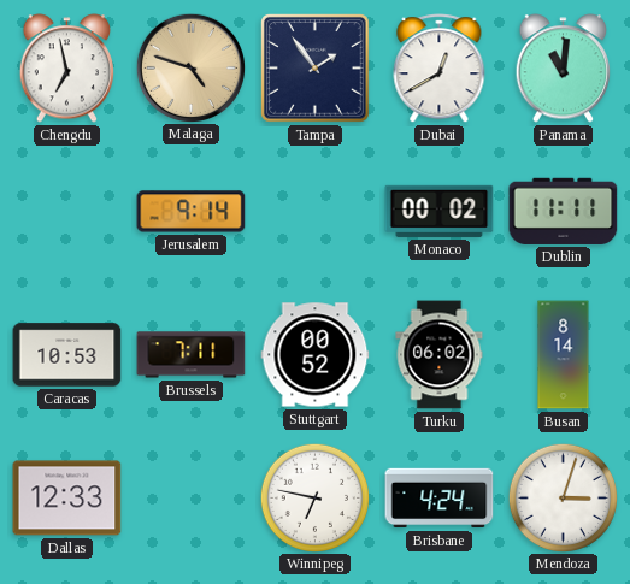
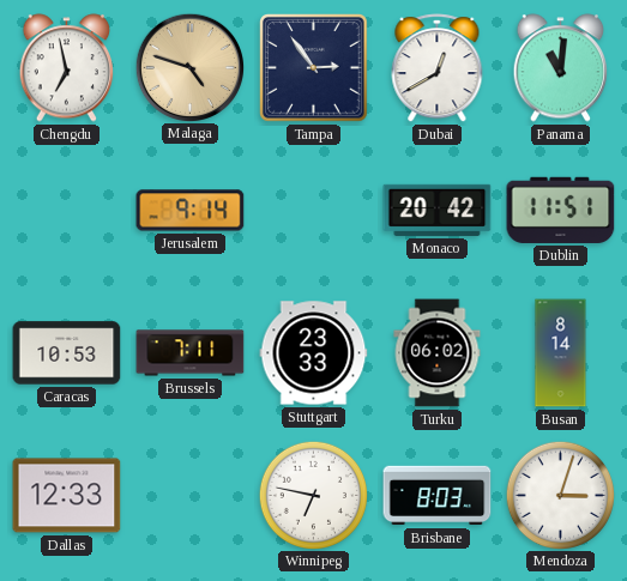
Tampa: 1:54 -> 2:54
Monaco: 00:02 -> 20:42
Dublin: 11:11 -> 11:51
Stuttgart: 00:52 -> 23:33
Brisbane: 4:24 -> 8:03
